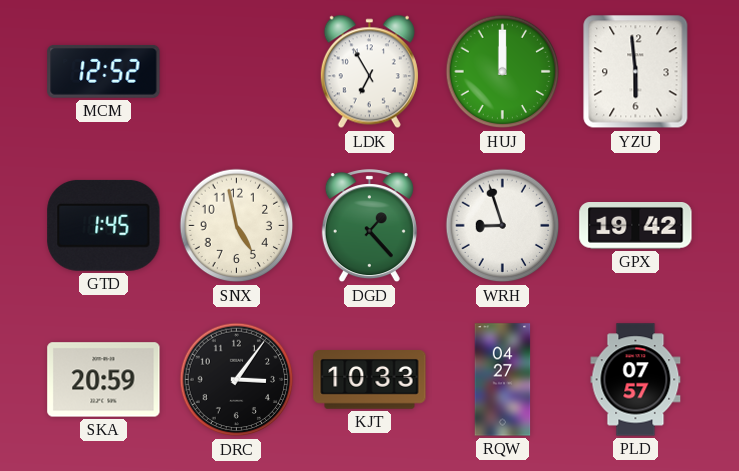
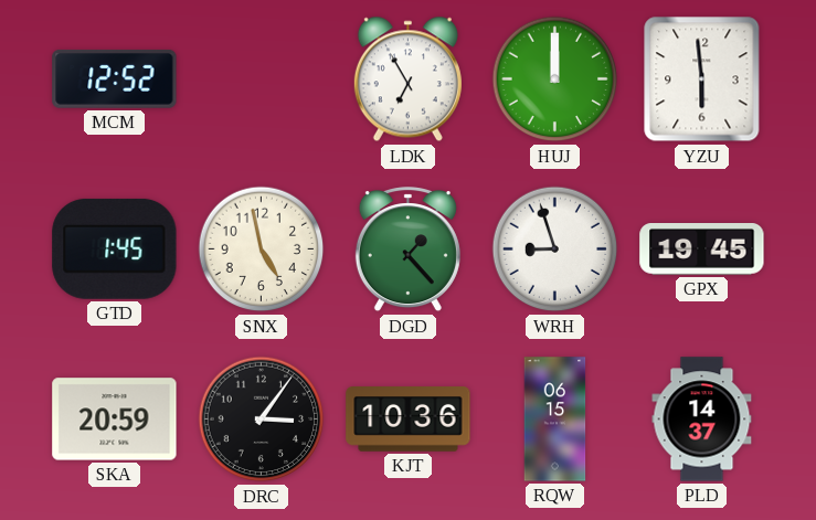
GPX: 19:42 -> 19:45
KJT: 10:33 -> 10:36
RQW: 04:27 -> 06:15
PLD: 07:57 -> 14:37
